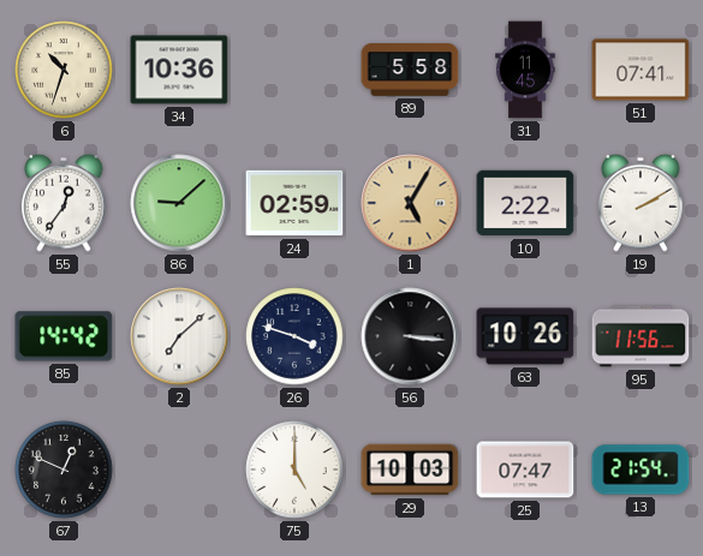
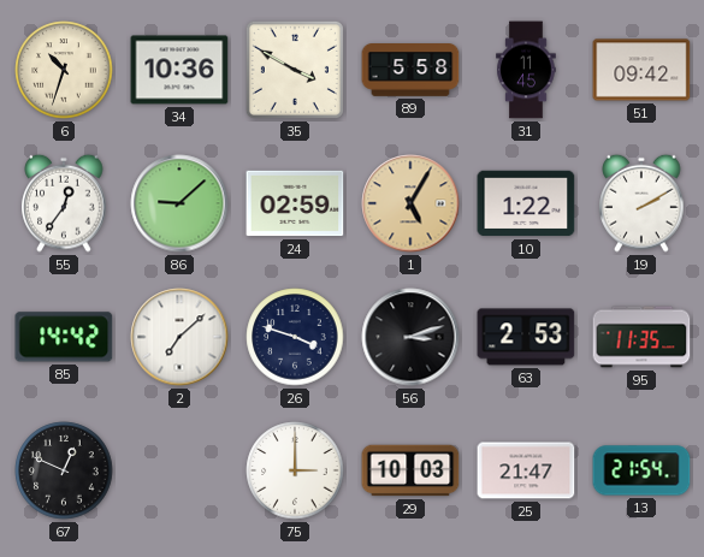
35: none -> 3:50
51: 07:41 -> 09:42
10: 2:22 -> 1:22
56: 3:16 -> 3:12
63: 10:26 -> 2:53
95: 11:56 -> 11:35
75: 5:00 -> 3:00
25: 07:47 -> 21:47
